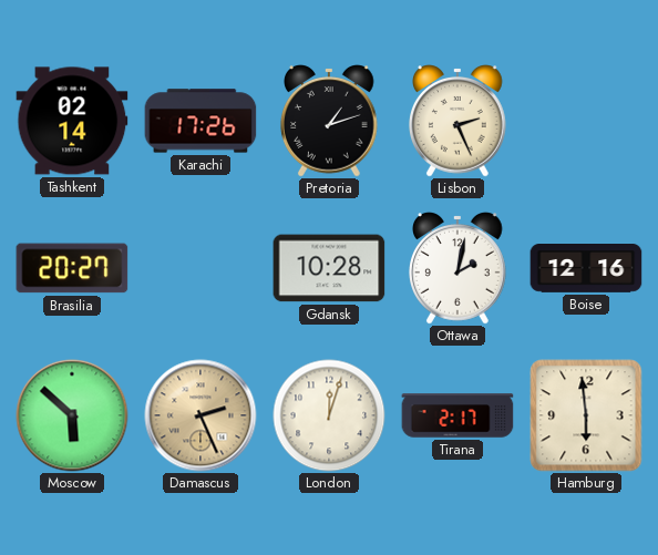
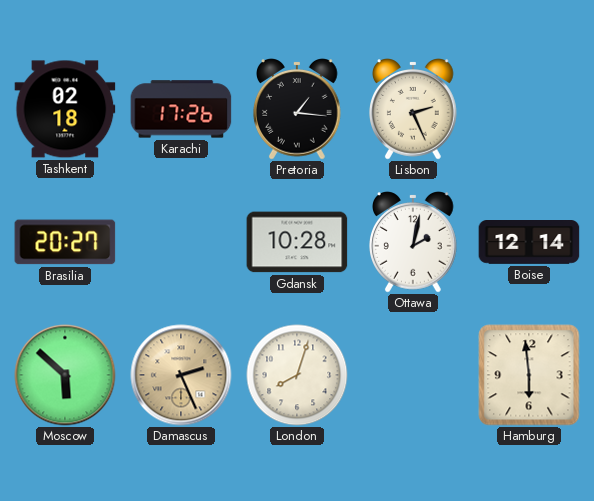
Tashkent: 02:14 -> 02:18
Pretoria: 1:12 -> 1:16
Boise: 12:16 -> 12:14
London: 12:03 -> 8:03
Tirana: 2:17 -> none
